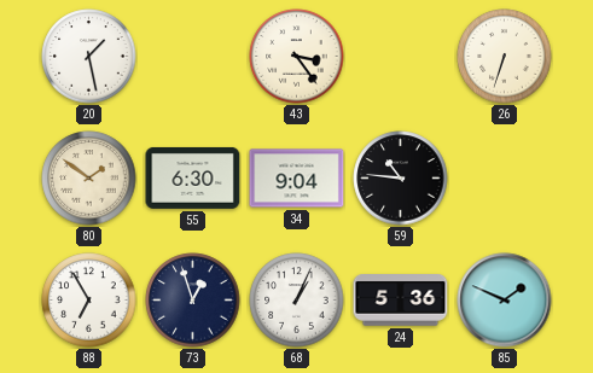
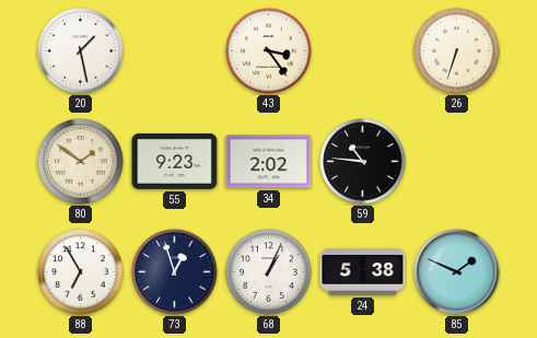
55: 6:30 -> 9:23
34: 9:04 -> 2:02
24: 5:36 -> 5:38
